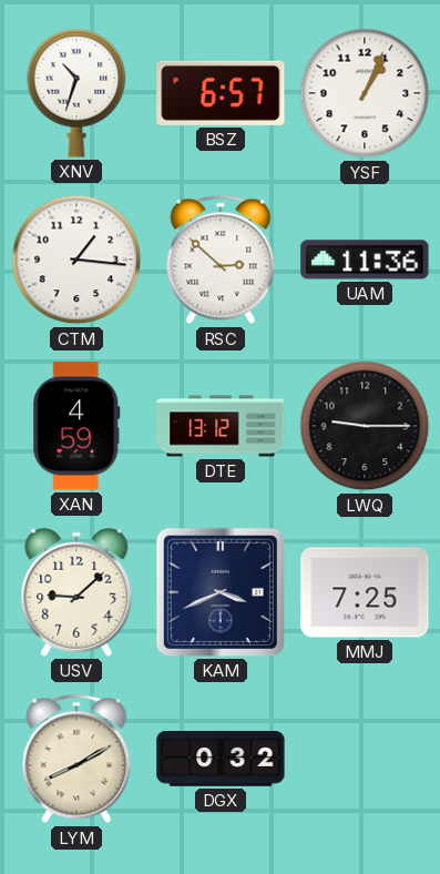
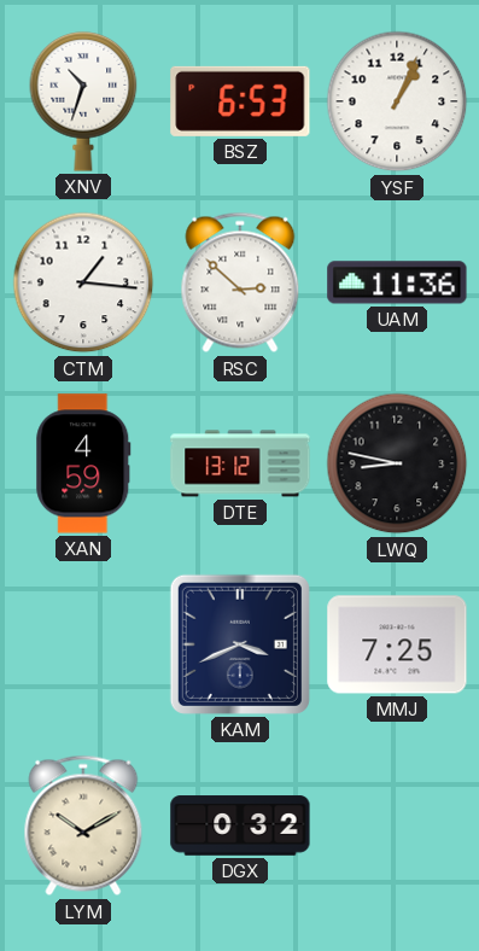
BSZ: 6:57 -> 6:53
LWQ: 9:15 -> 8:47
USV: 9:08 -> none
LYM: 8:10 -> 10:10
